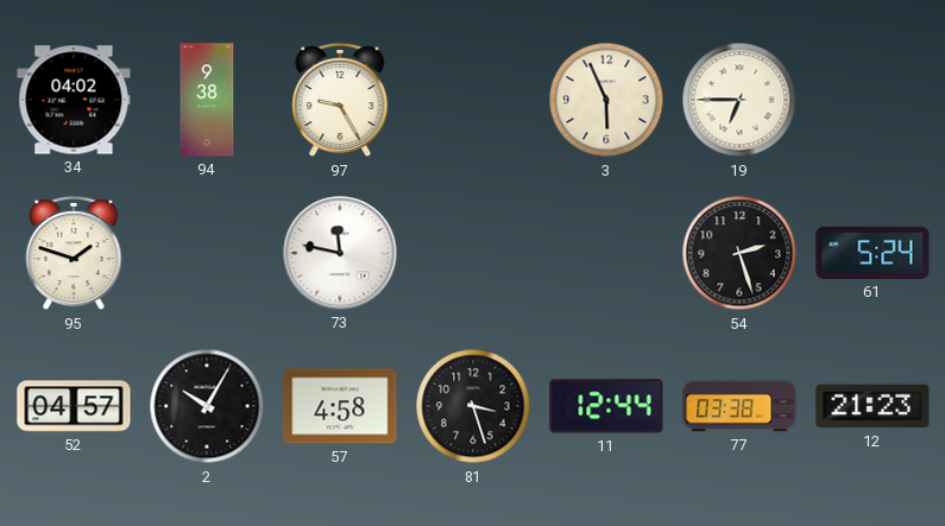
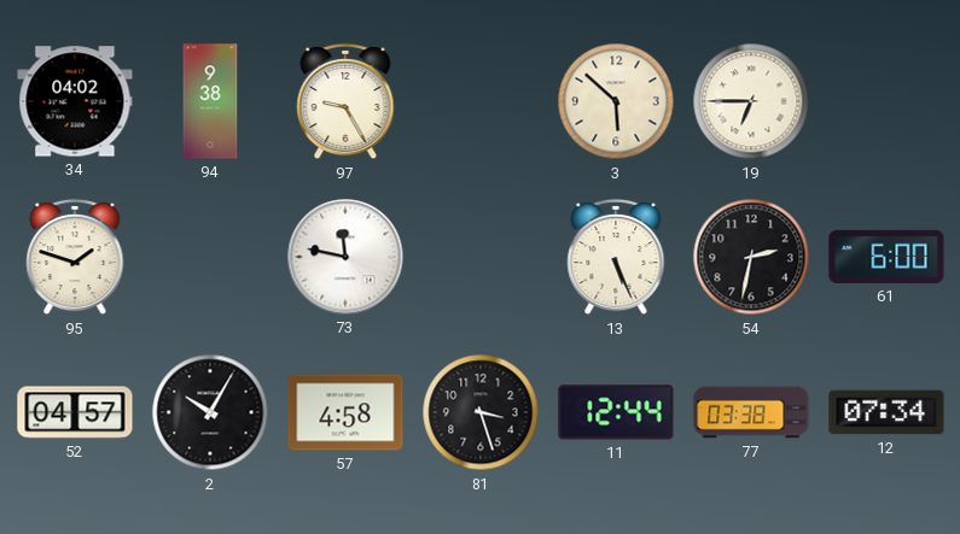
3: 5:56 -> 5:52
13: none -> 5:26
54: 2:27 -> 2:32
61: 5:24 -> 6:00
12: 21:23 -> 07:34
